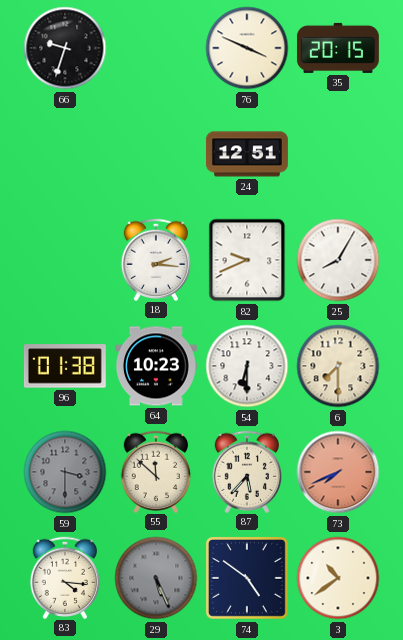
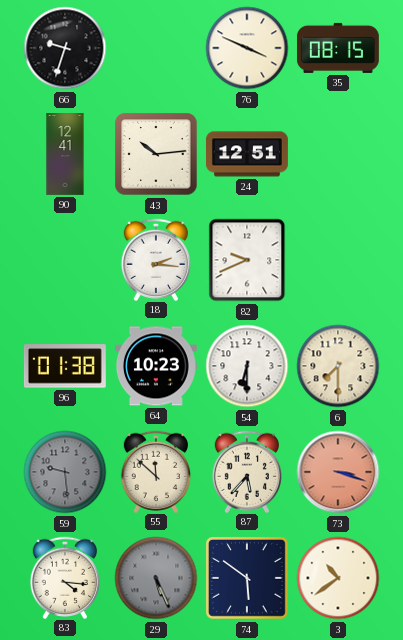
35: 20:15 -> 08:15
90: none -> 12:41
43: none -> 10:14
25: 8:05 -> none
59: 3:30 -> 9:29
73: 7:41 -> 3:18
74: 4:51 -> 5:51
